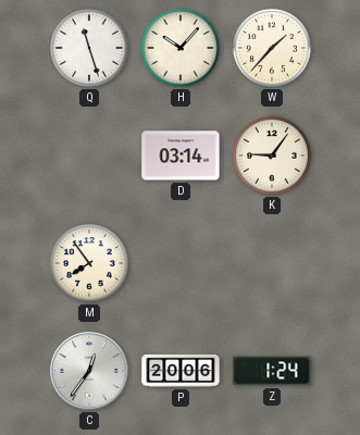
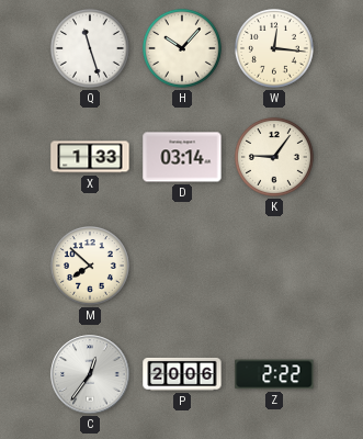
W: 1:37 -> 12:16
X: none -> 1:33
M: 7:54 -> 7:52
Z: 1:24 -> 2:22
